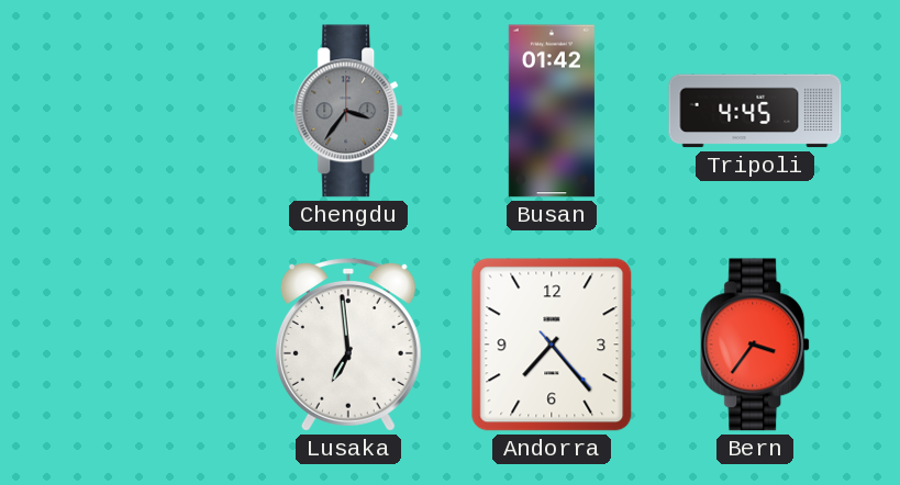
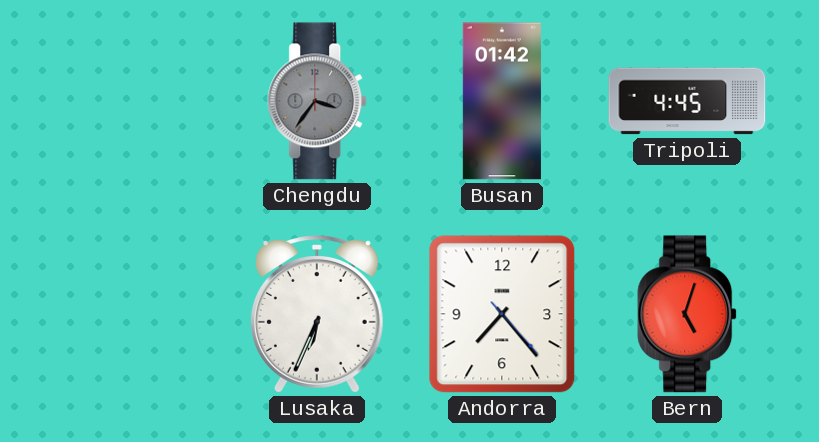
Lusaka: 6:59 -> 6:34
Bern: 3:36 -> 5:03
